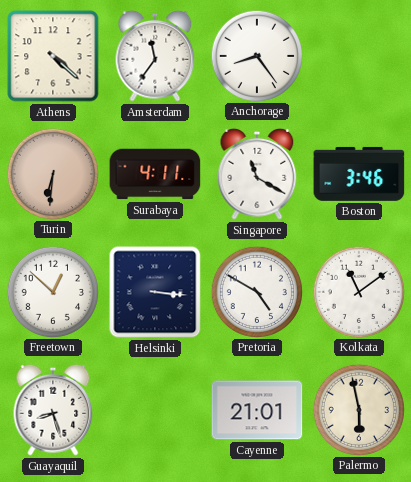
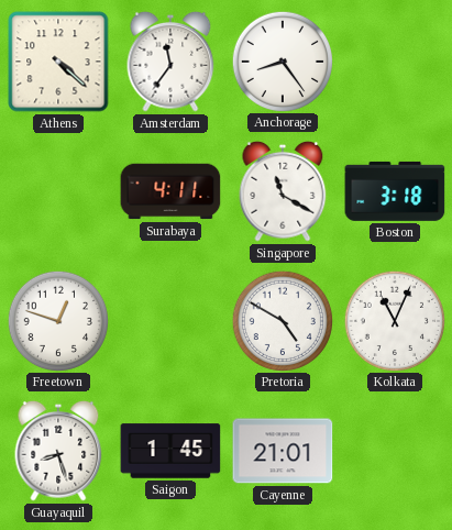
Turin: 6:31 -> none
Boston: 3:46 -> 3:18
Freetown: 12:52 -> 12:48
Helsinki: 3:16 -> none
Kolkata: 11:09 -> 11:04
Saigon: none -> 1:45
Palermo: 5:58 -> none
